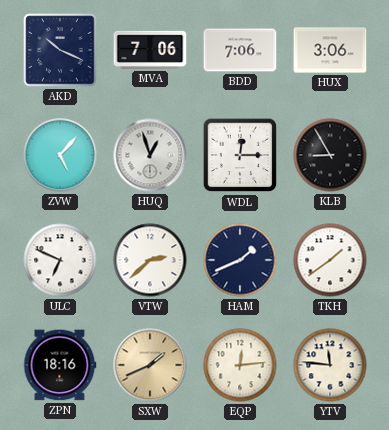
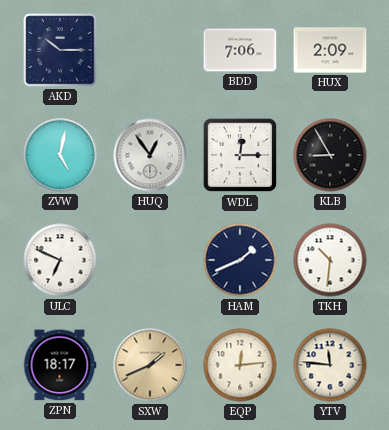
AKD: 10:19 -> 10:15
MVA: 7:06 -> none
HUX: 3:06 -> 2:09
ZVW: 5:07 -> 5:02
HUQ: 12:57 -> 12:54
VTW: 2:38 -> none
TKH: 1:39 -> 10:31
ZPN: 18:16 -> 18:17
